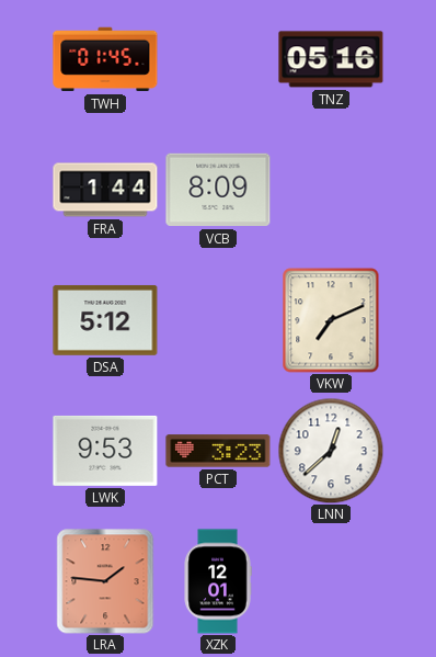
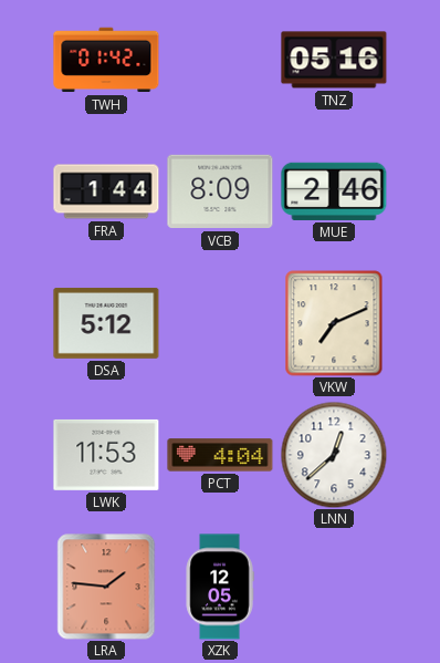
TWH: 01:45 -> 01:42
MUE: none -> 2:46
LWK: 9:53 -> 11:53
PCT: 3:23 -> 4:04
XZK: 12:01 -> 12:05
